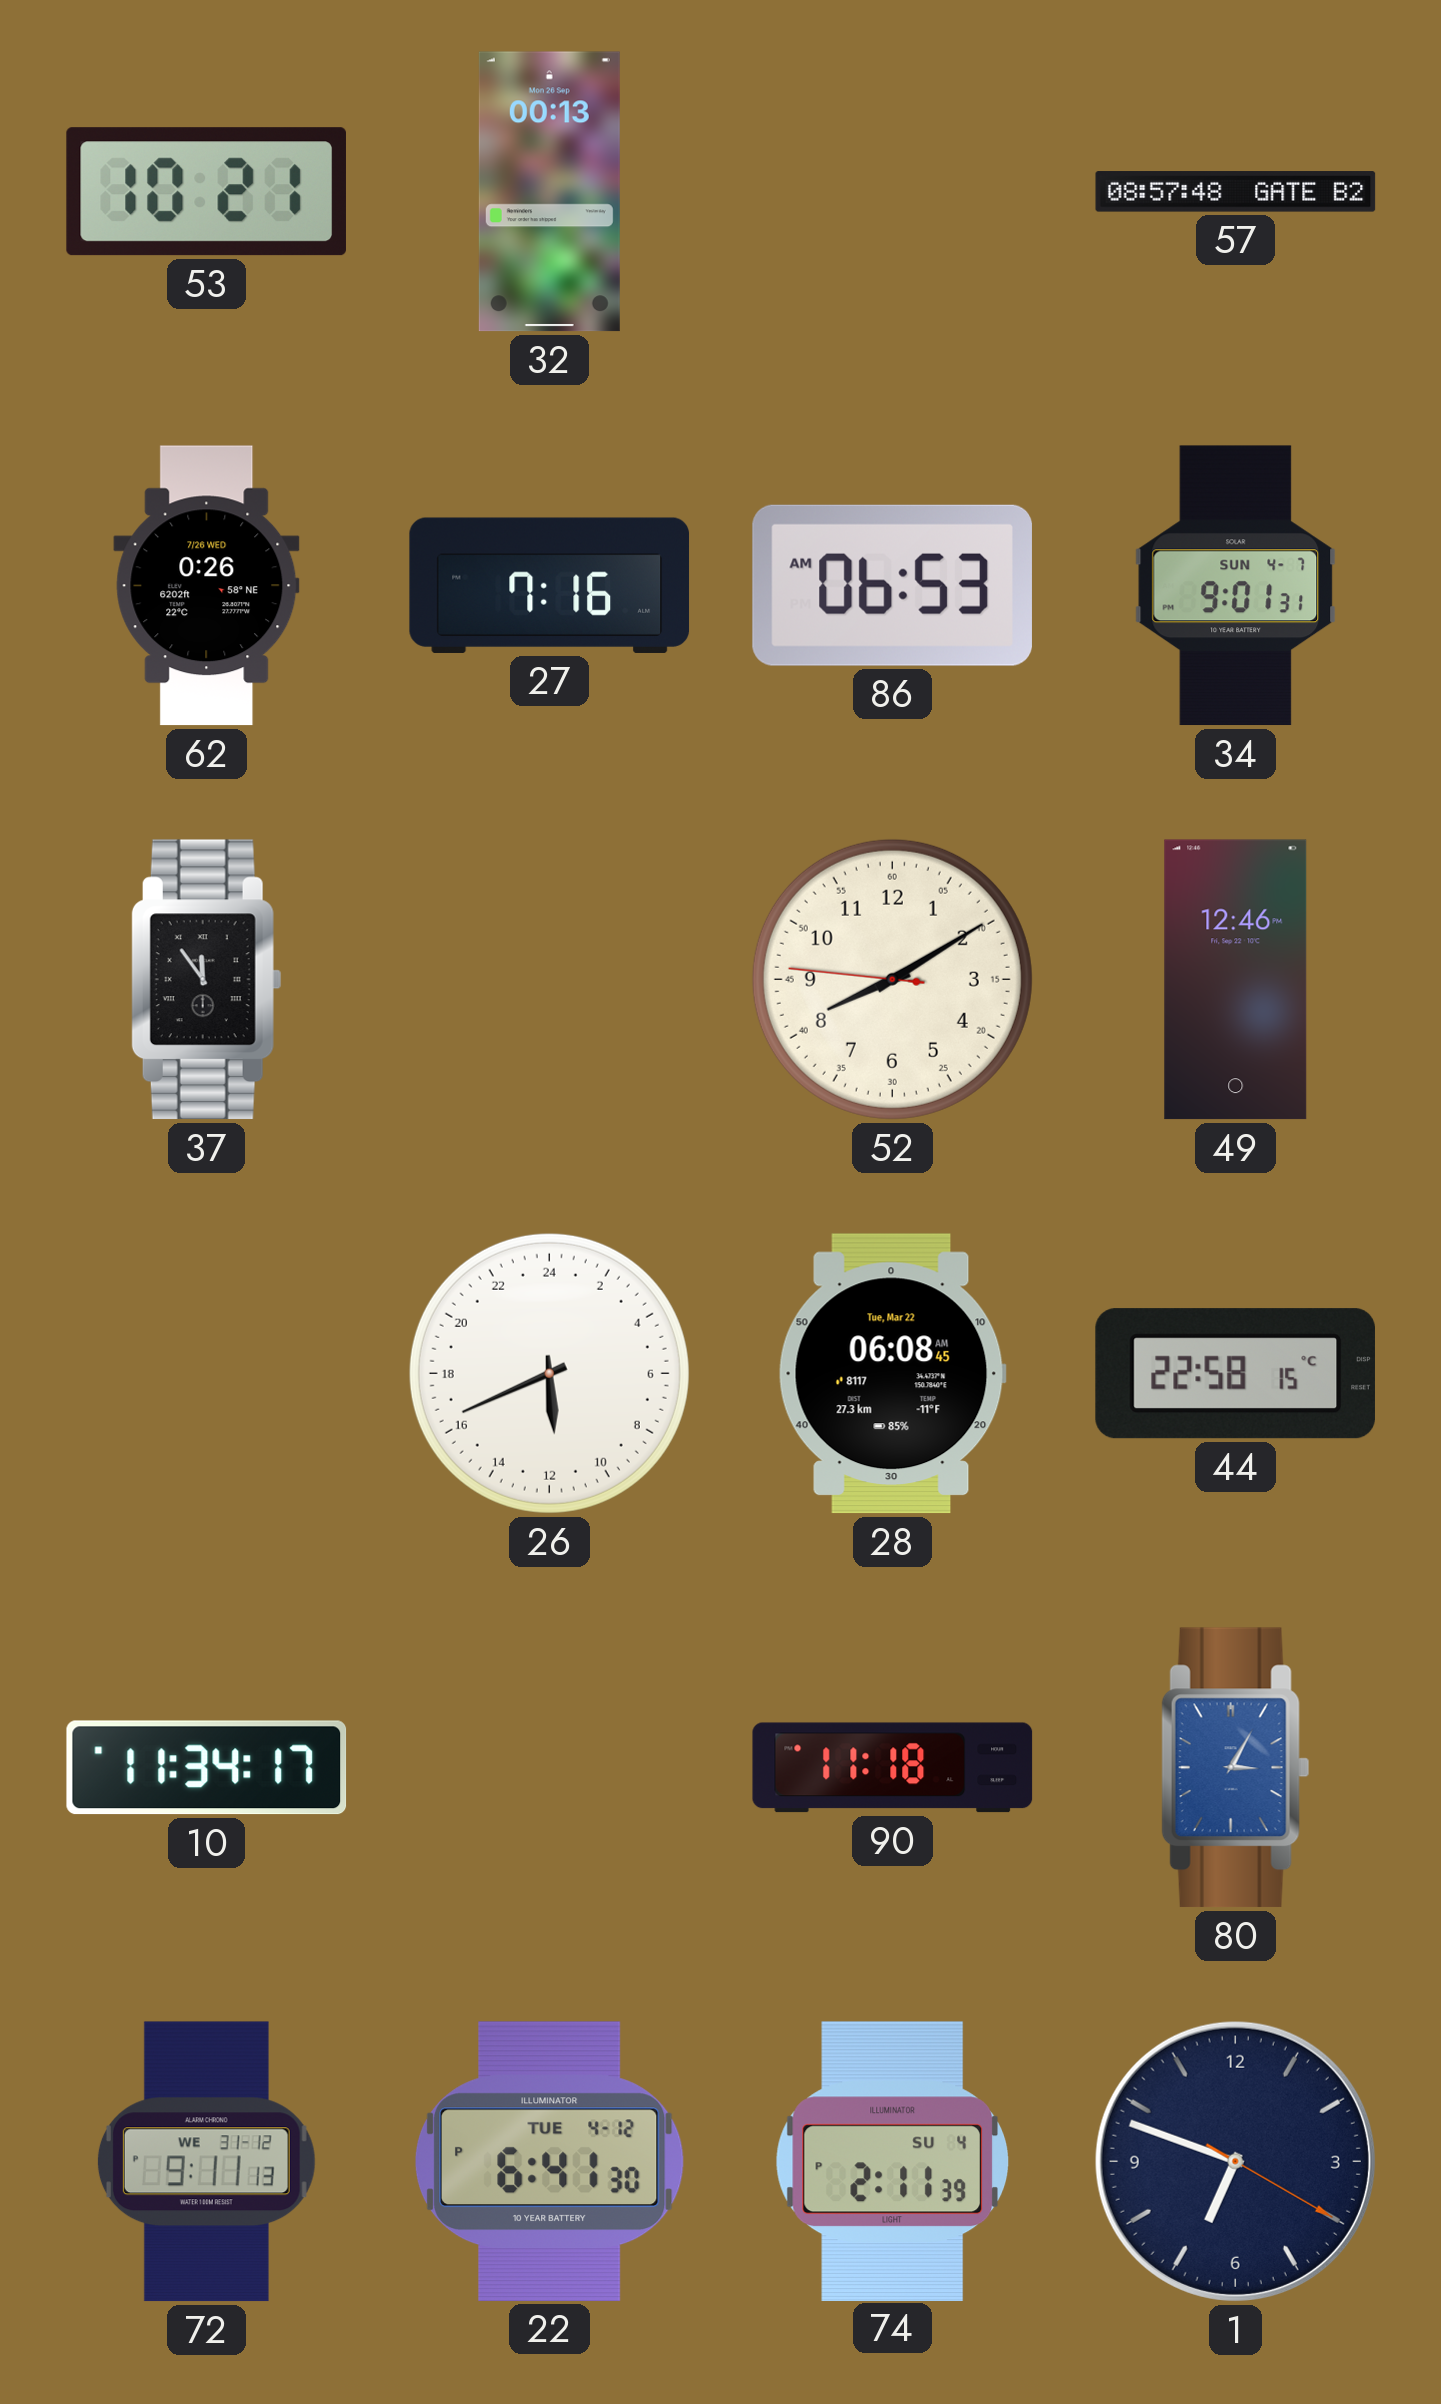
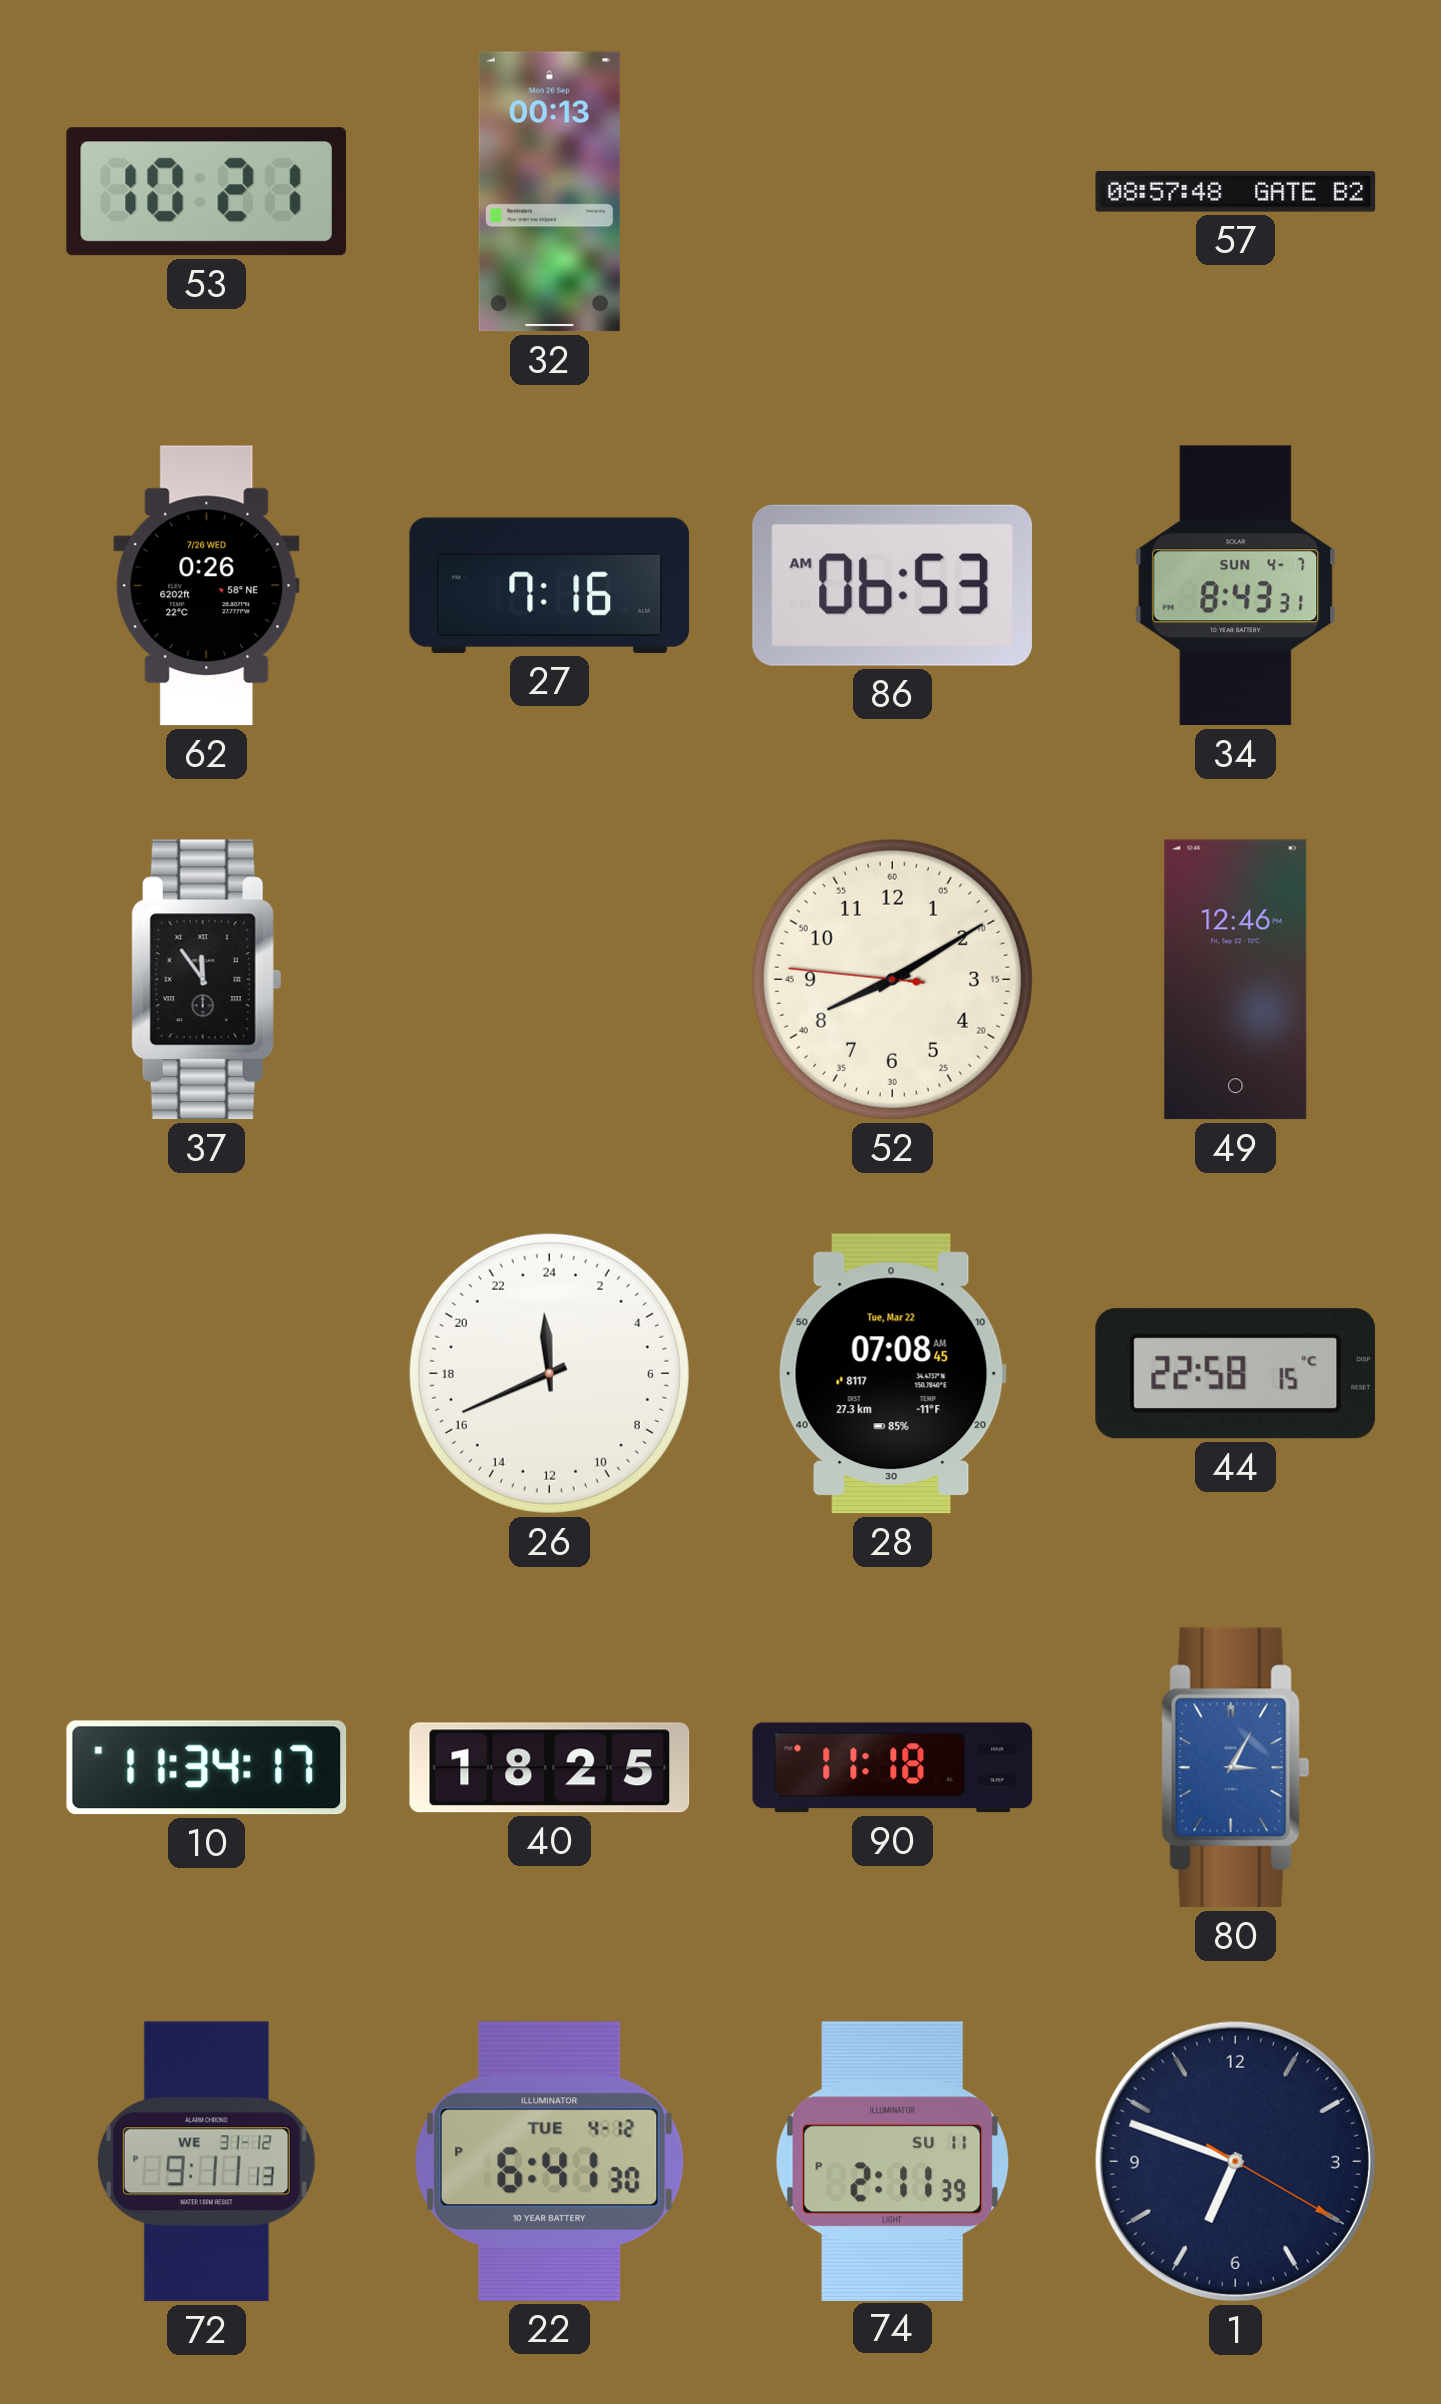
34: 9:01 -> 8:43
26: 11:41 -> 23:41
28: 06:08 -> 07:08
40: none -> 18:25
74 date: SU 4 -> SU 11
